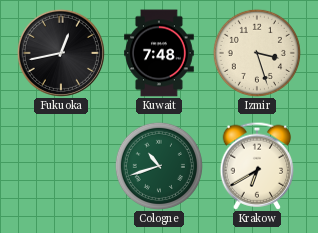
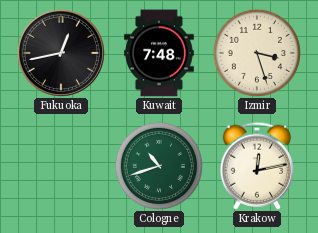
Krakow: 6:40 -> 12:13
